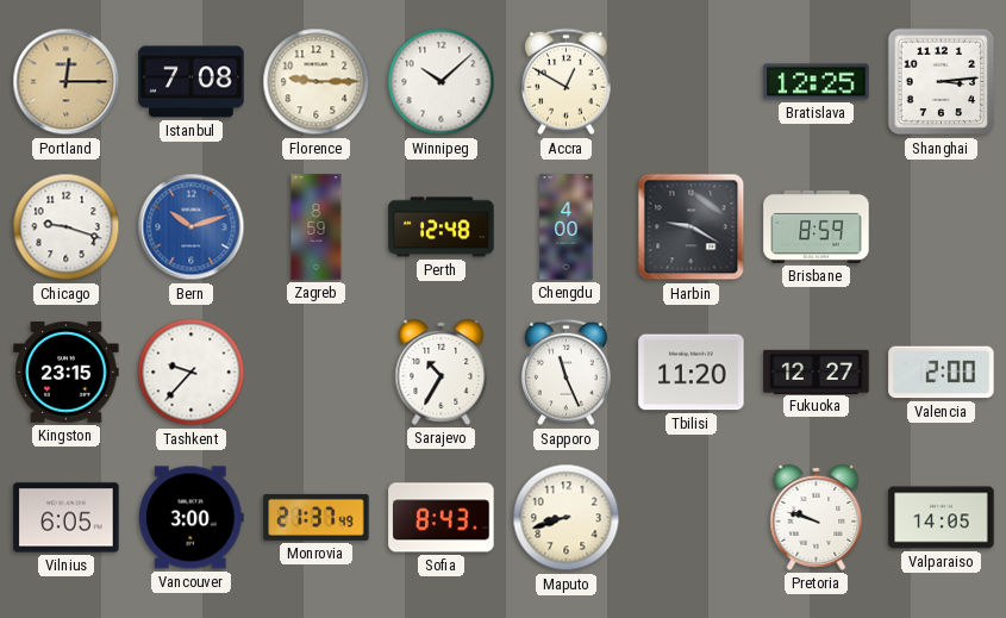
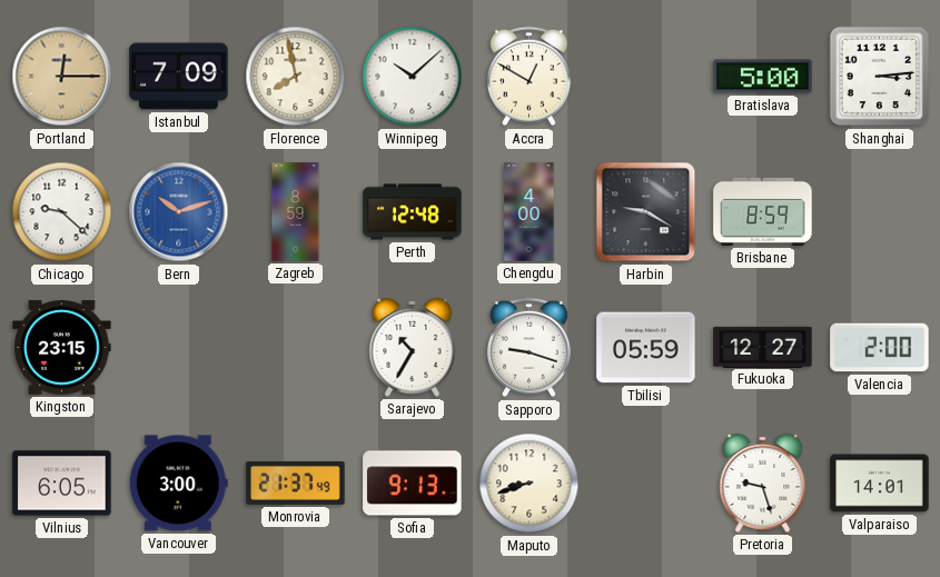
Istanbul: 7:08 -> 7:09
Florence: 9:15 -> 7:58
Bratislava: 12:25 -> 5:00
Chicago: 9:18 -> 9:22
Tashkent: 9:37 -> none
Sapporo: 11:26 -> 9:18
Tbilisi: 11:20 -> 05:59
Sofia: 8:43 -> 9:13
Pretoria: 9:48 -> 9:27
Valparaiso: 14:05 -> 14:01
